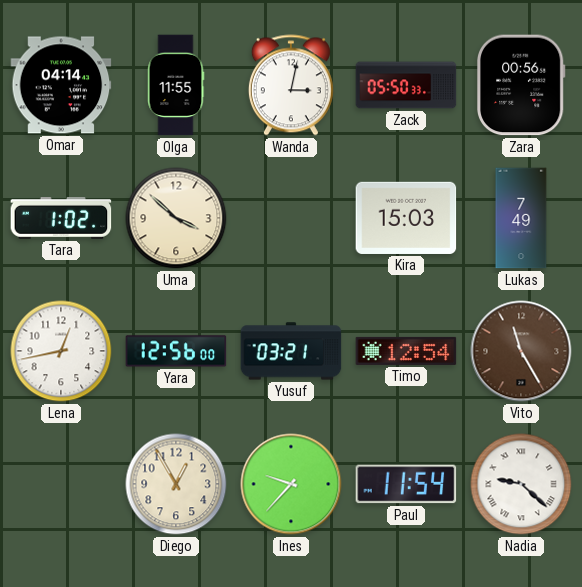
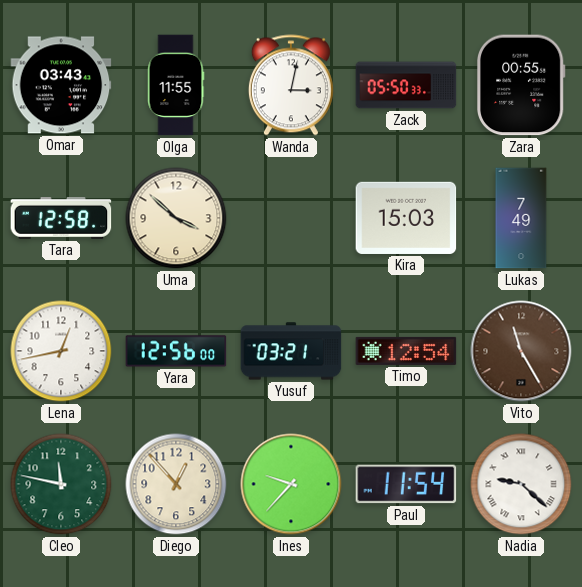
Omar: 04:14 -> 03:43
Zara: 00:56 -> 00:55
Tara: 1:02 -> 12:58
Cleo: none -> 11:47
Diego: 12:55 -> 12:53
